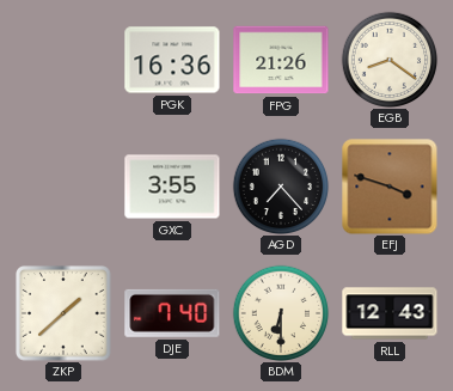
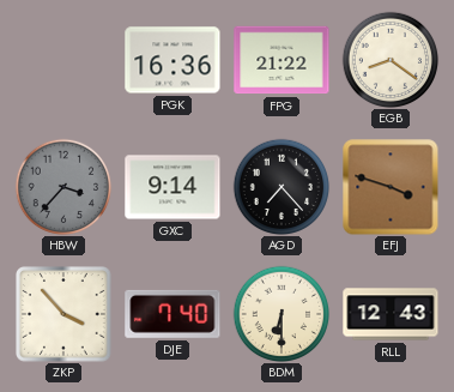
FPG: 21:26 -> 21:22
HBW: none -> 3:37
GXC: 3:55 -> 9:14
ZKP: 1:38 -> 3:53
